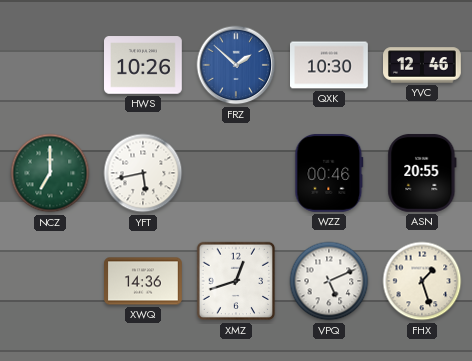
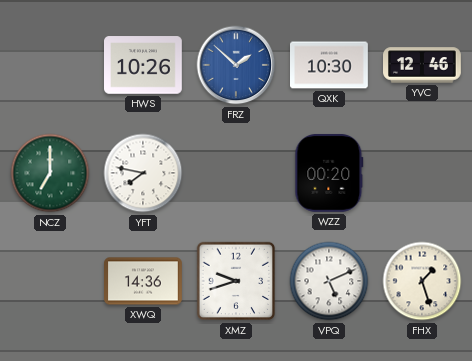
YFT: 5:43 -> 7:47
WZZ: 00:46 -> 00:20
ASN: 20:55 -> none
XMZ: 12:42 -> 9:42
